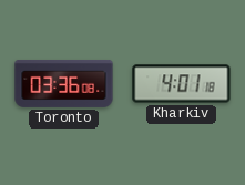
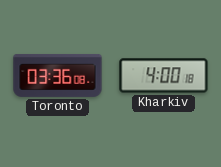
Kharkiv: 4:01 -> 4:00
